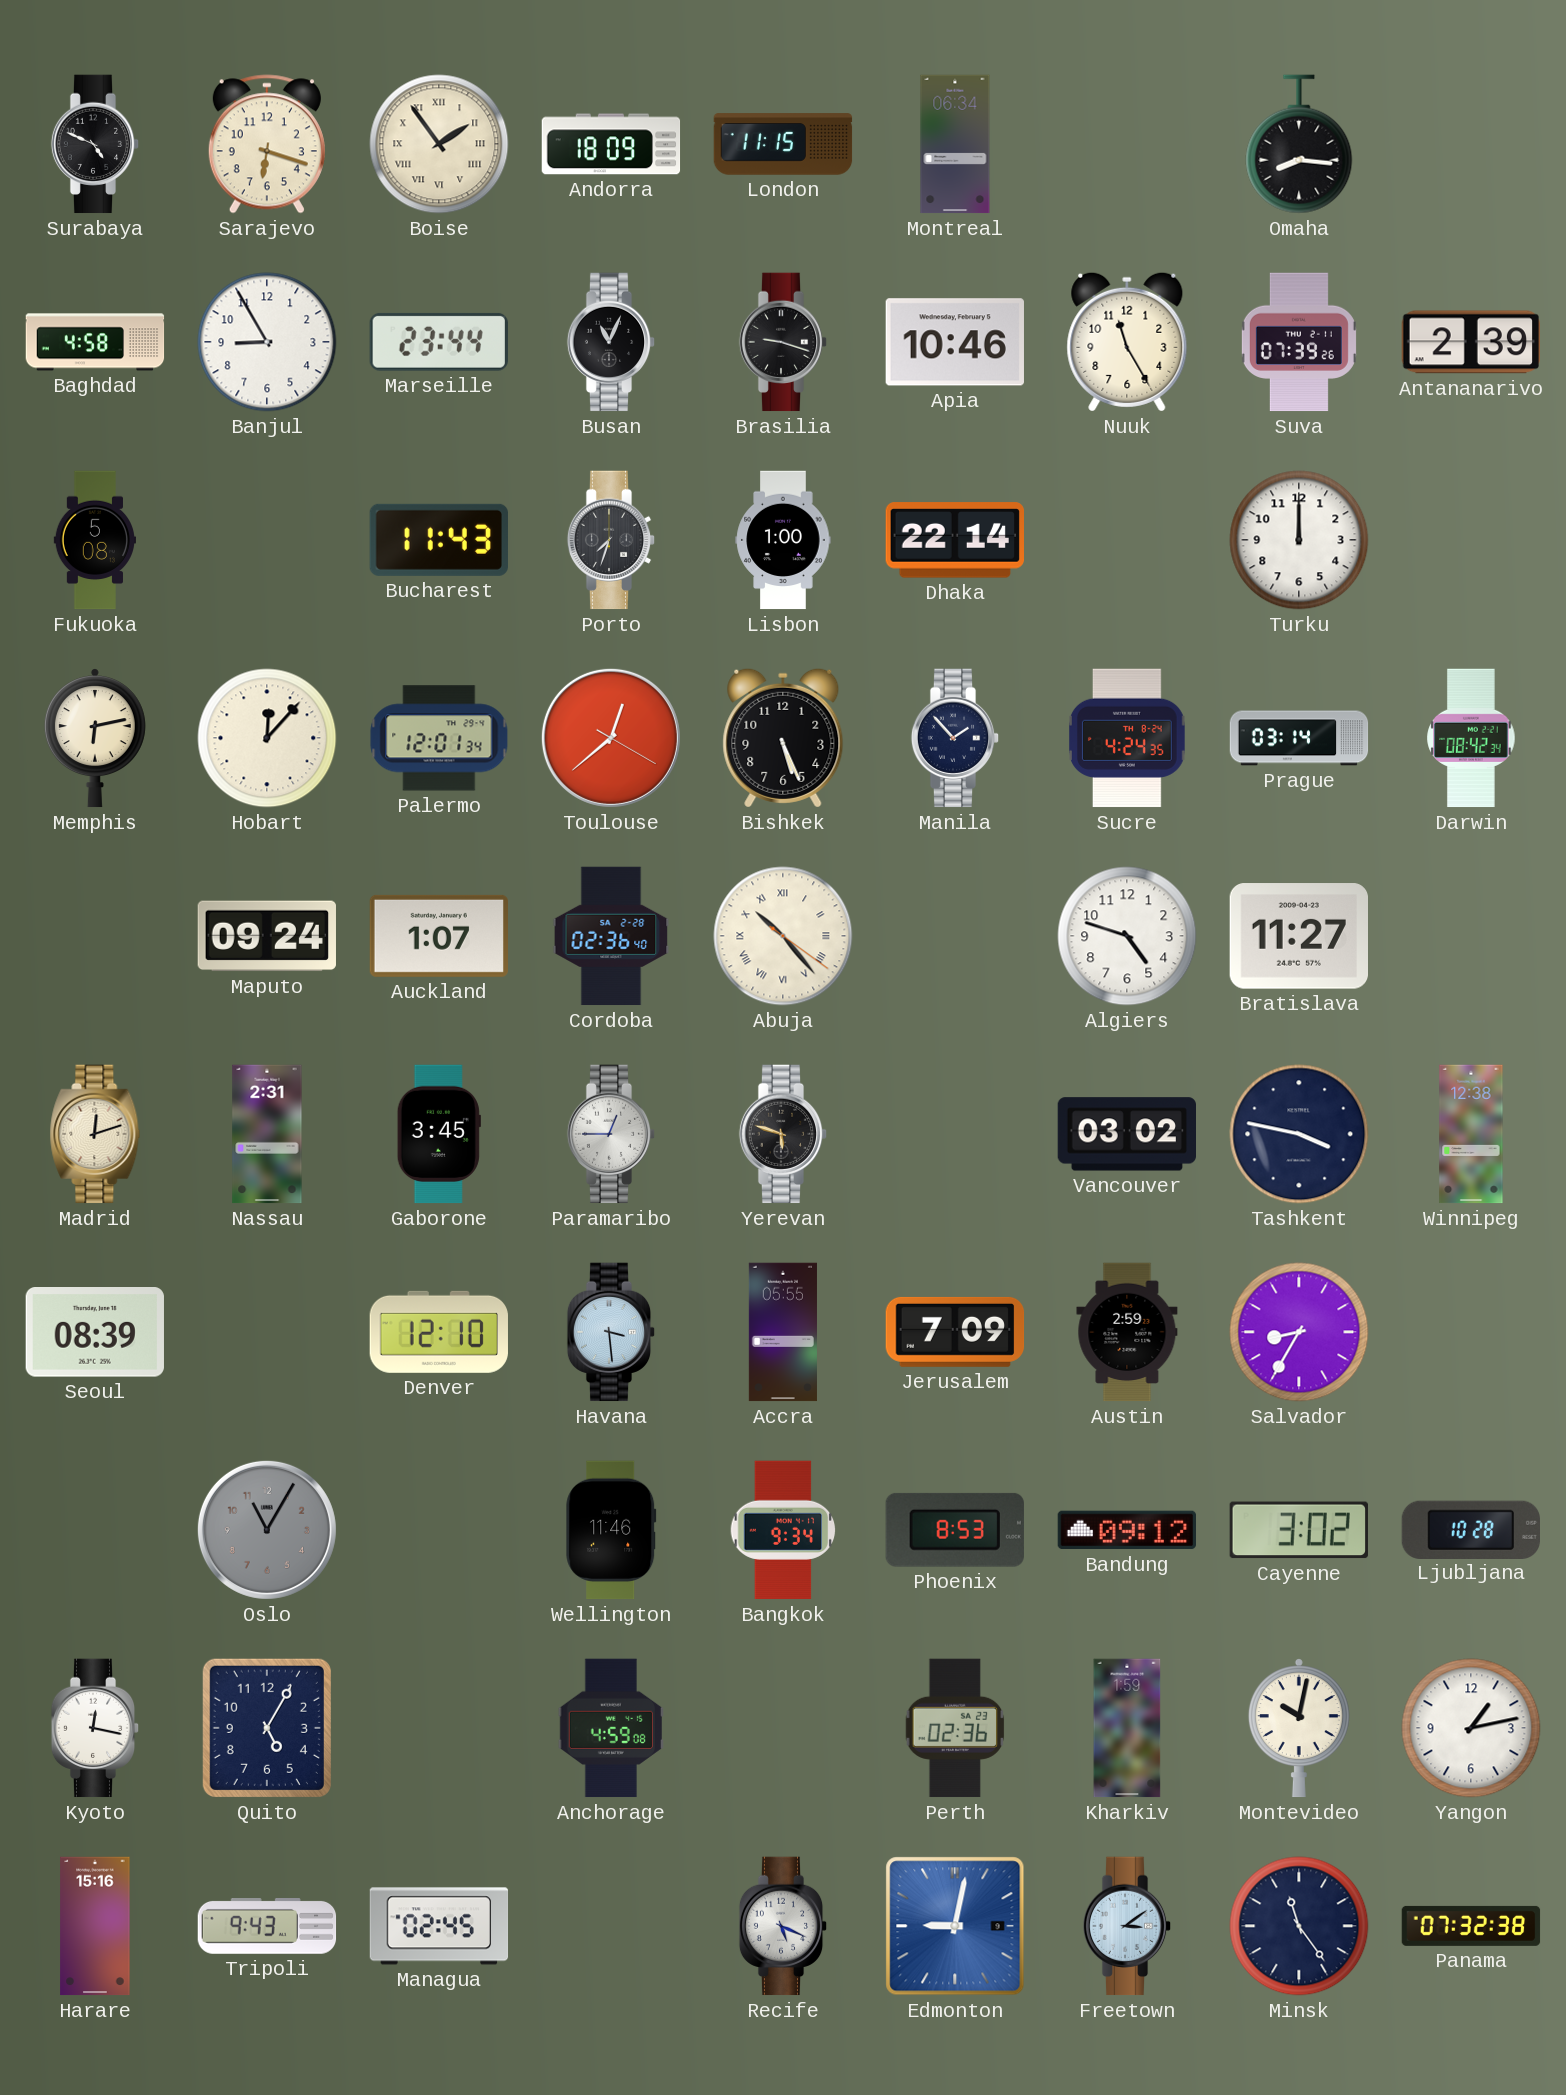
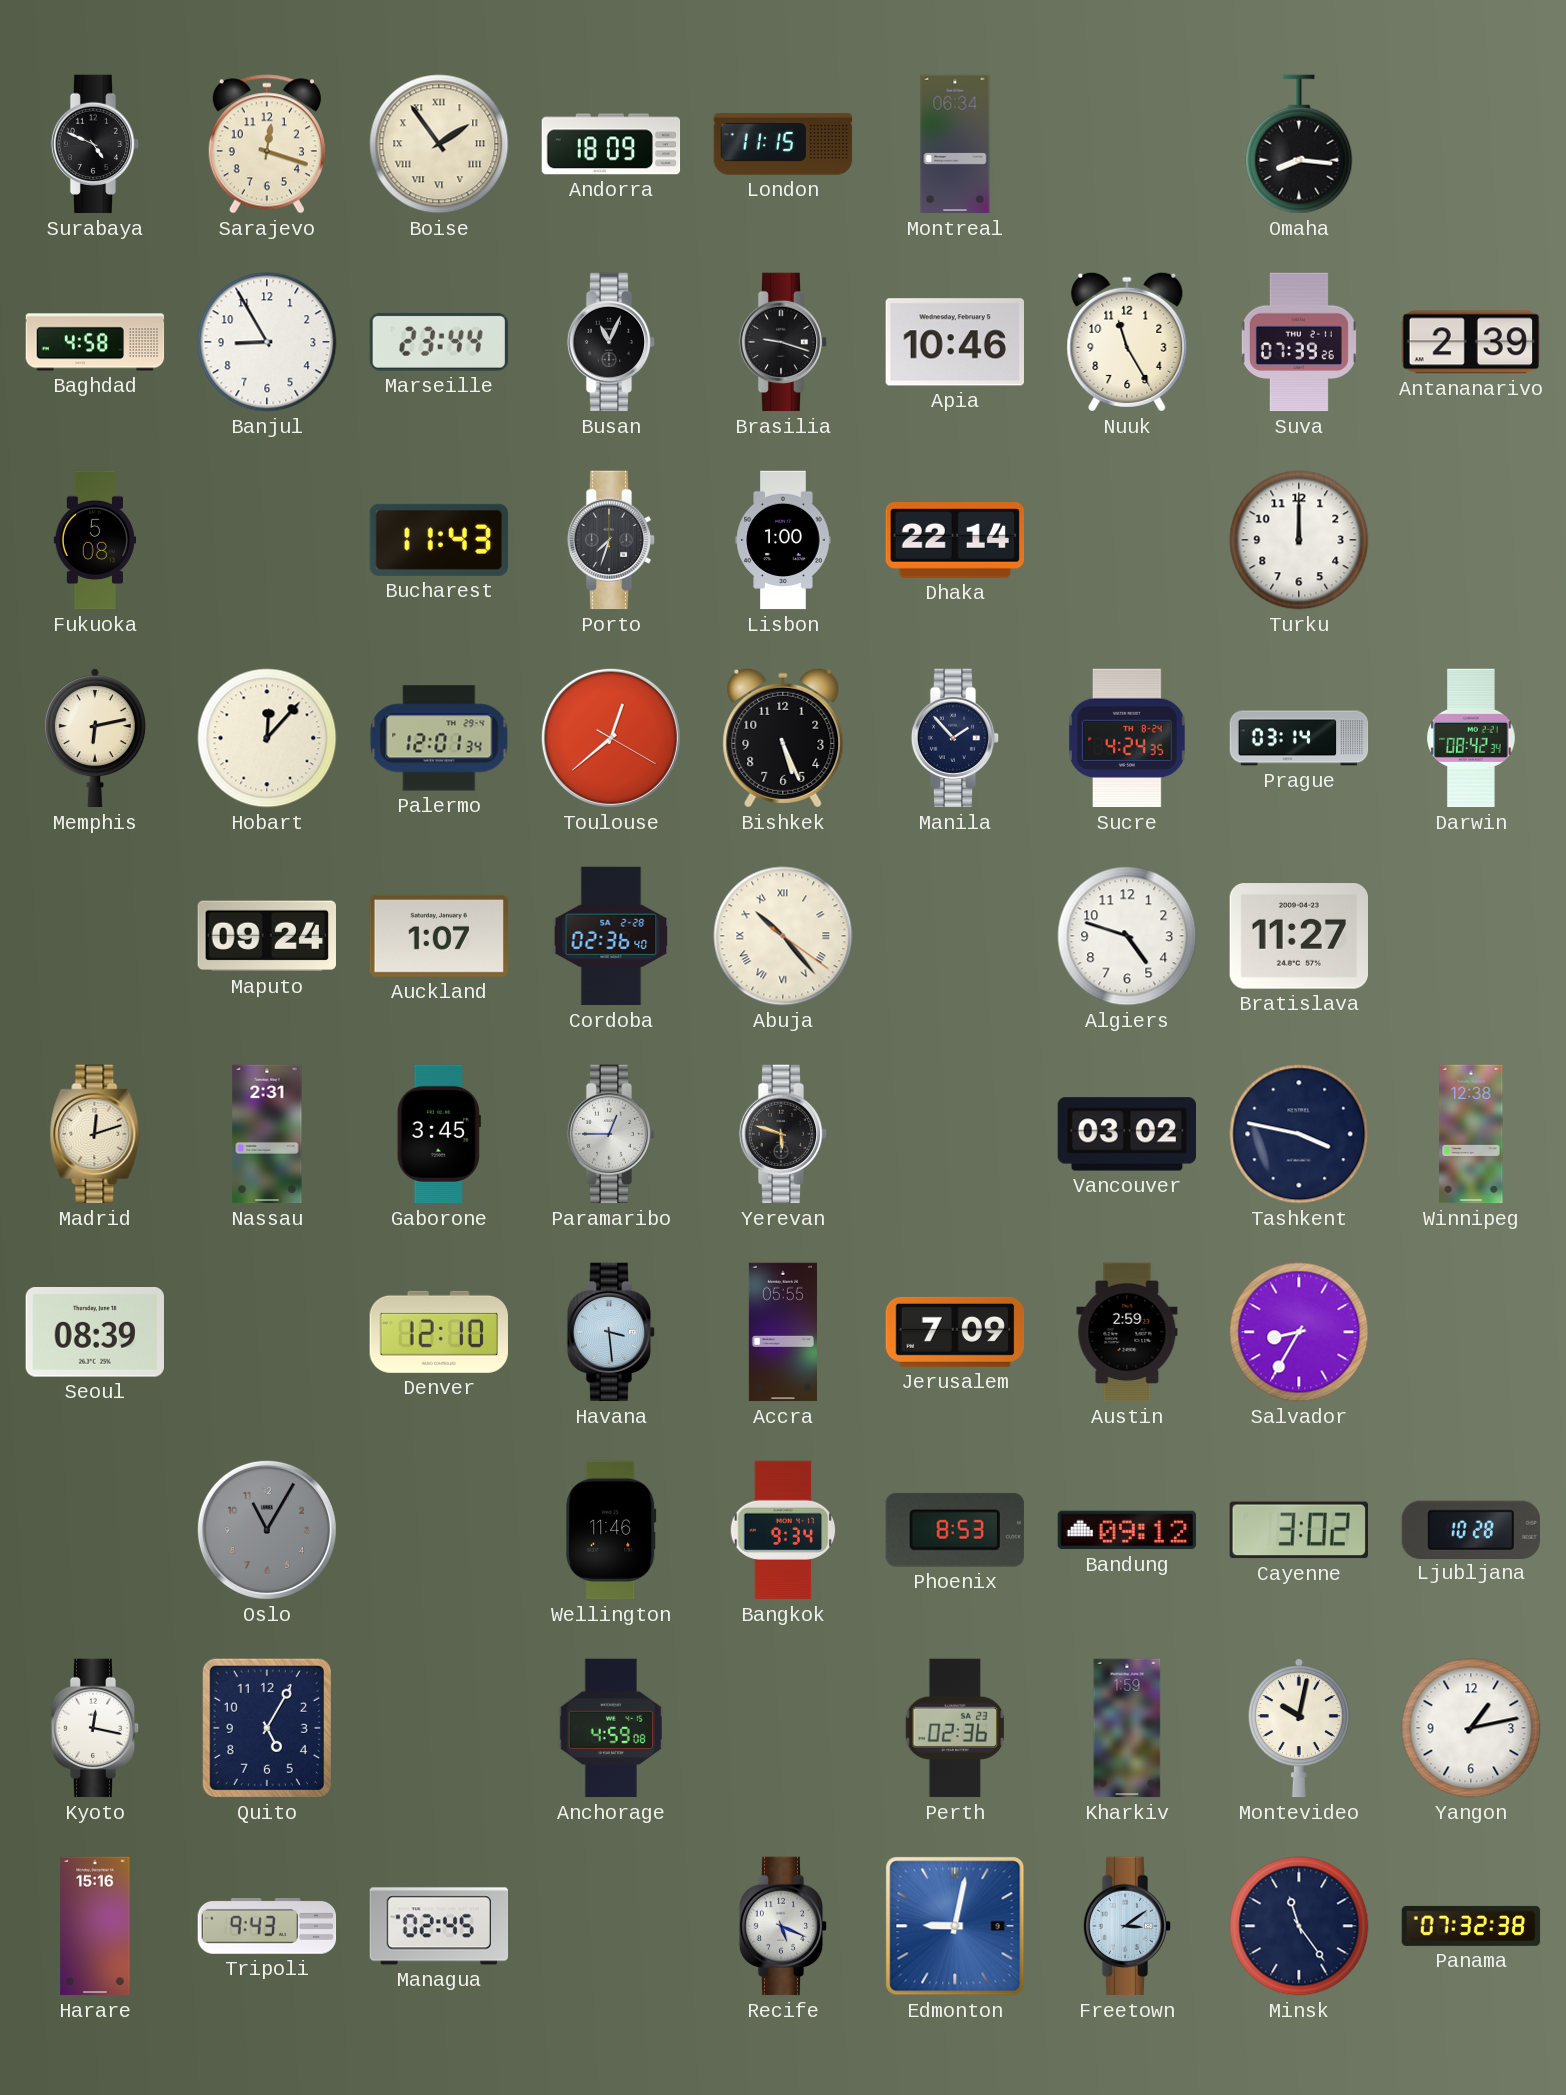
Sarajevo: 6:18 -> 12:18
